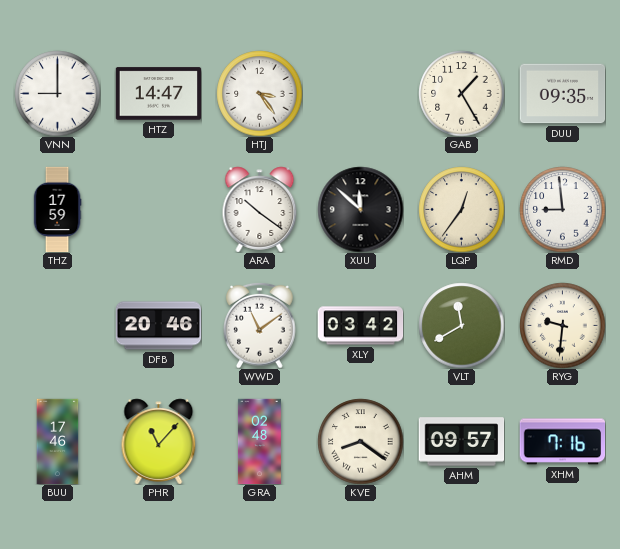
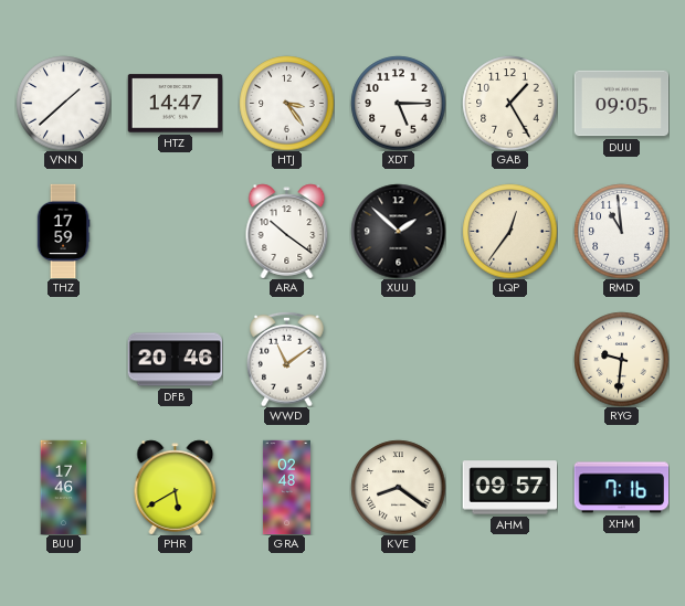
VNN: 9:00 -> 1:38
XDT: none -> 5:15
DUU: 09:35 -> 09:05
XUU: 11:52 -> 1:52
RMD: 8:59 -> 10:59
XLY: 03:42 -> none
VLT: 11:40 -> none
PHR: 11:07 -> 5:40
